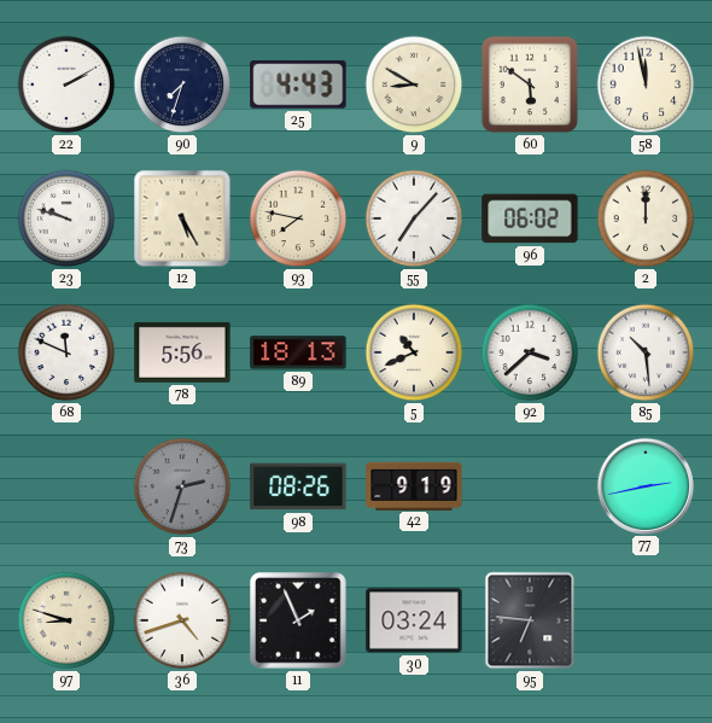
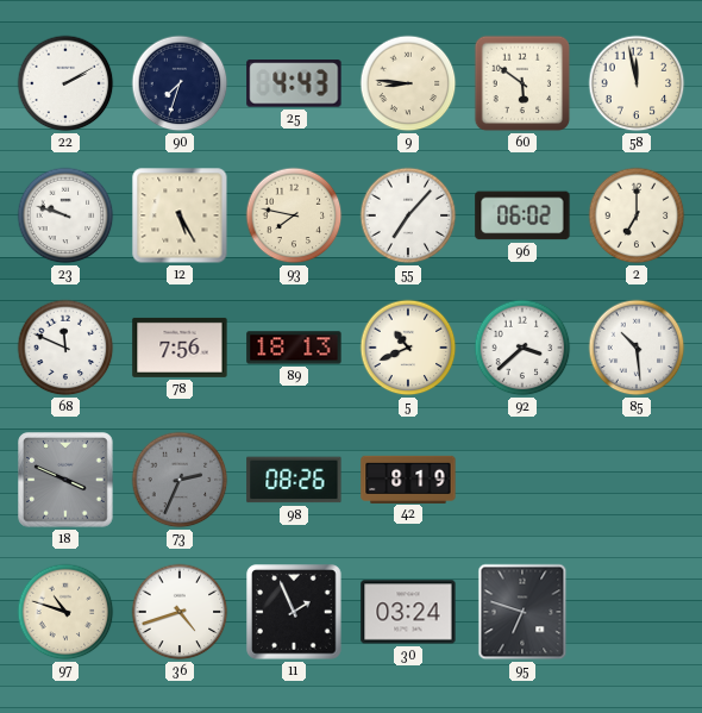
9: 8:50 -> 8:46
2: 12:00 -> 7:00
78: 5:56 -> 7:56
18: none -> 3:49
73: 2:33 -> 2:34
42: 9:19 -> 8:19
77: 2:43 -> none
97: 8:48 -> 10:48
95: 6:46 -> 6:48
